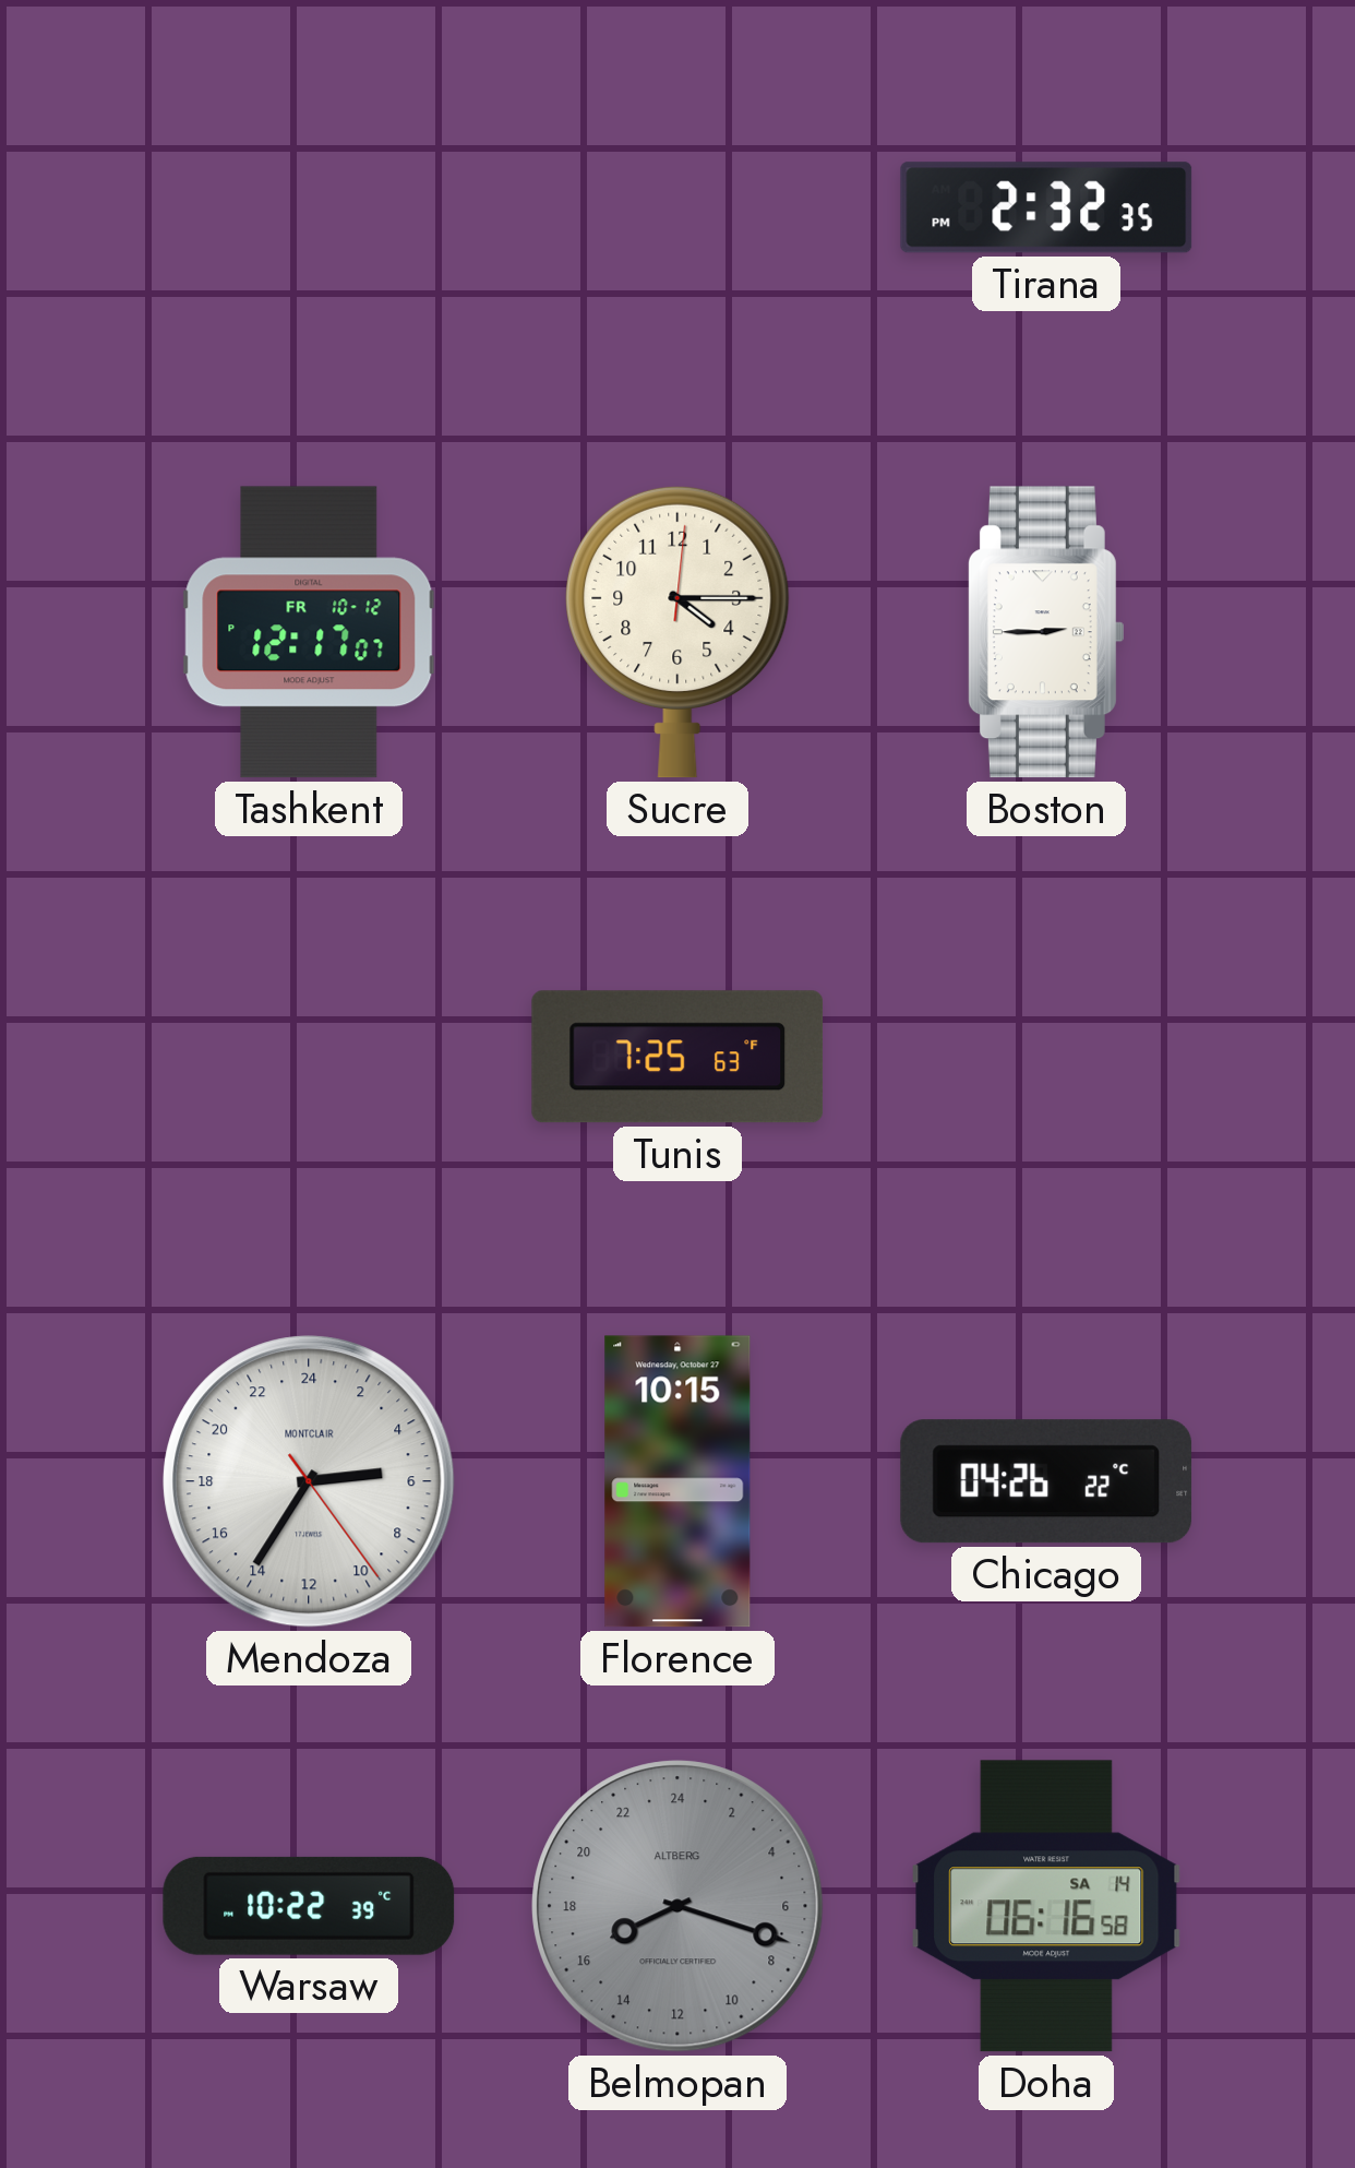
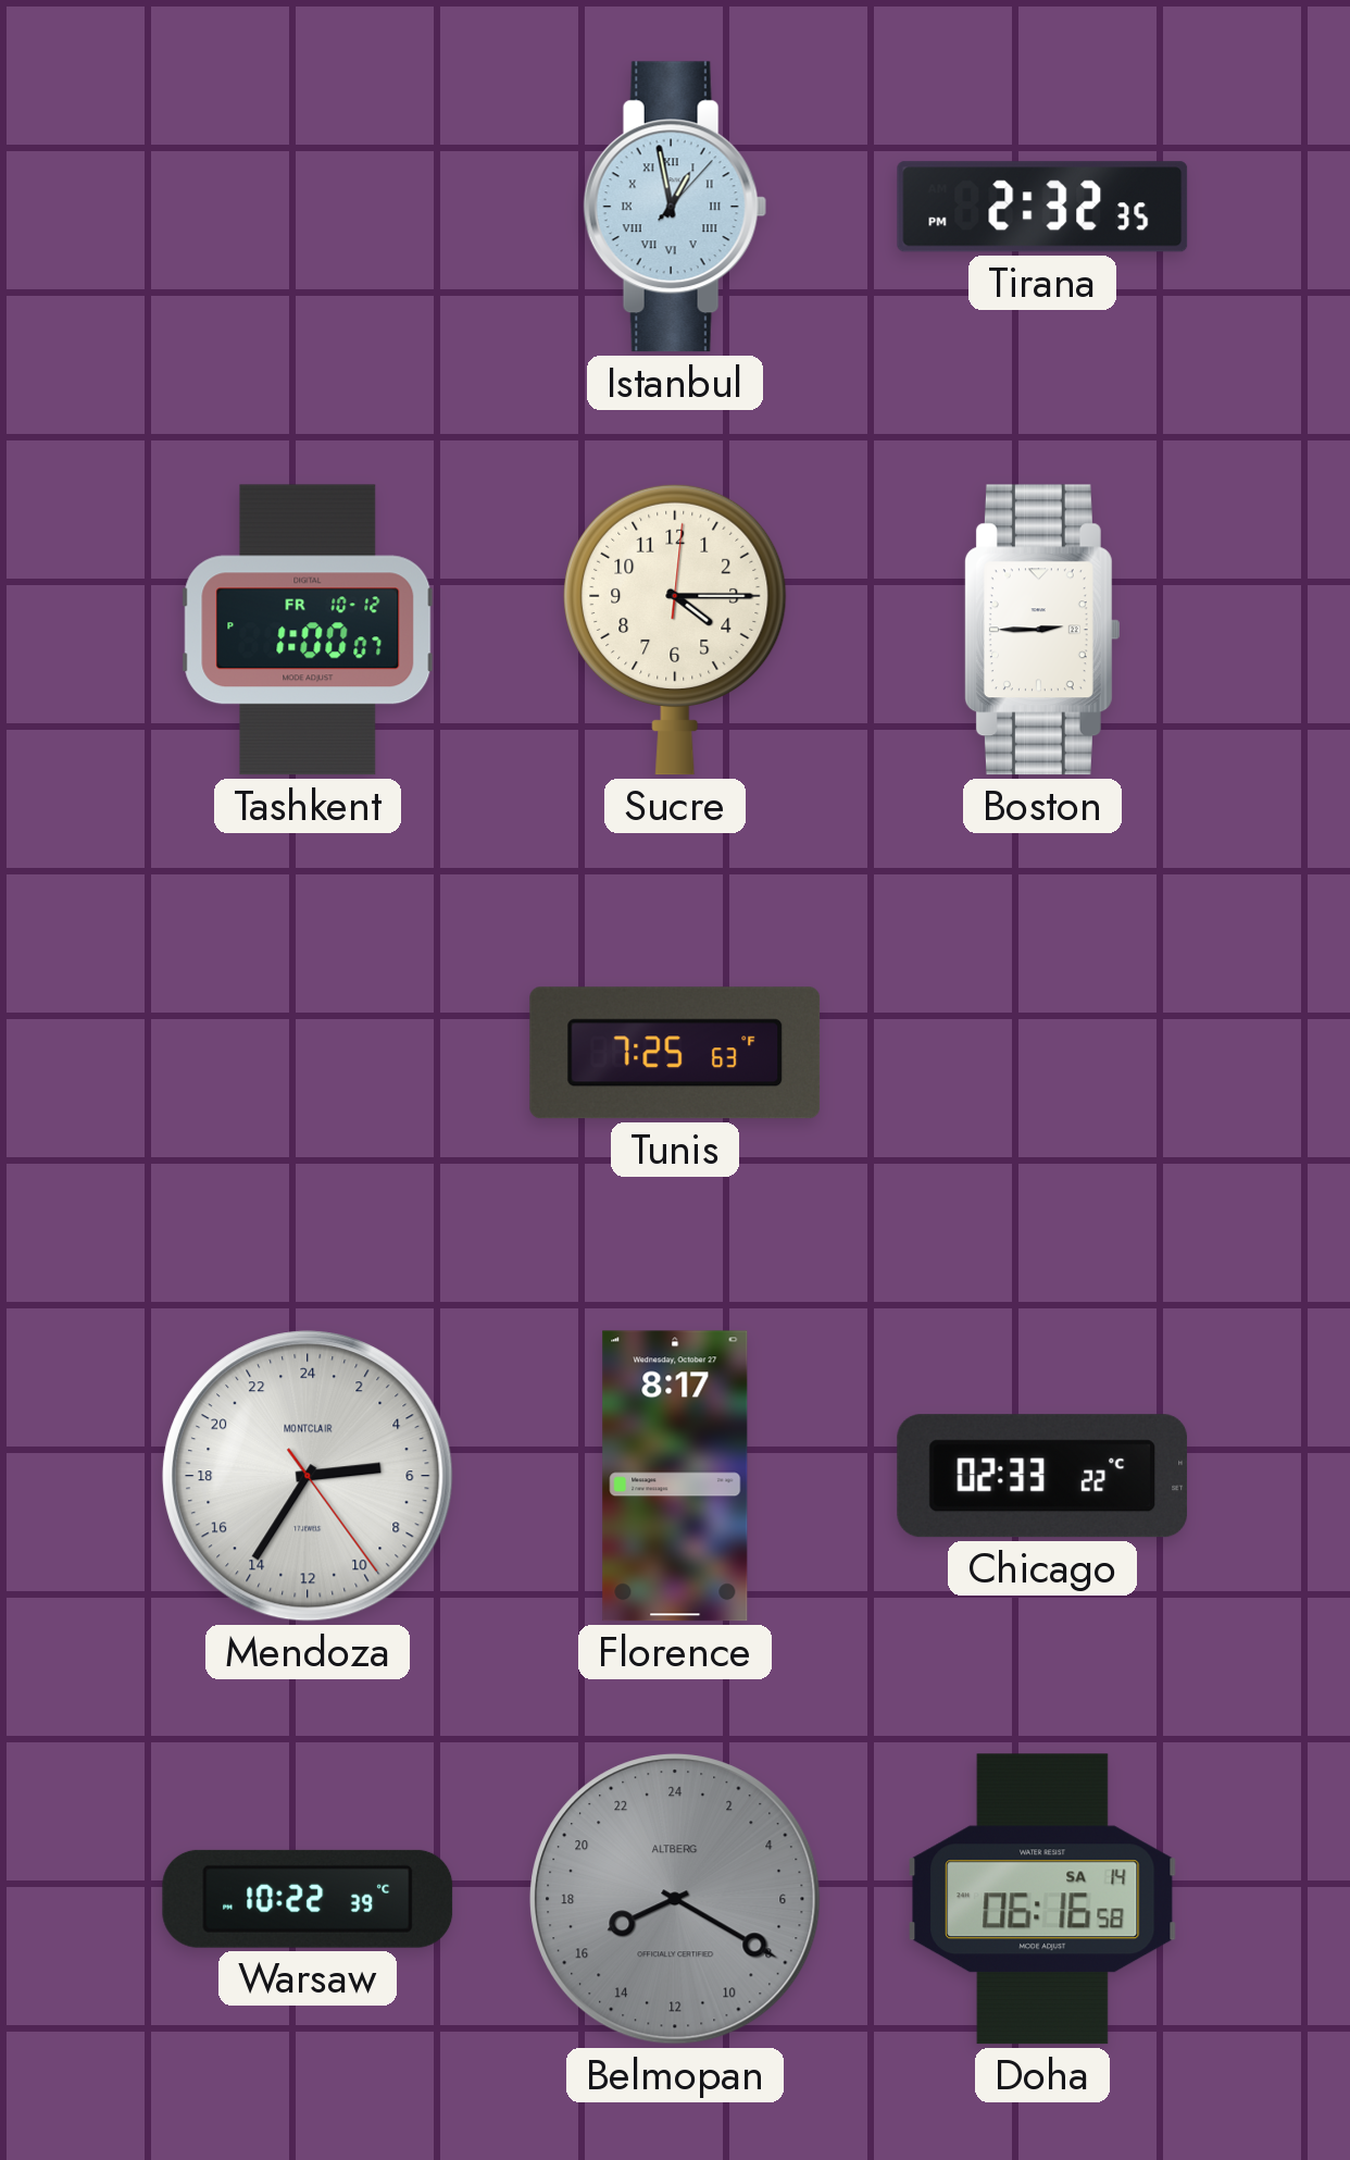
Istanbul: none -> 12:58
Tashkent: 12:17 -> 1:00
Florence: 10:15 -> 8:17
Chicago: 04:26 -> 02:33
Belmopan: 16:18 -> 16:20
